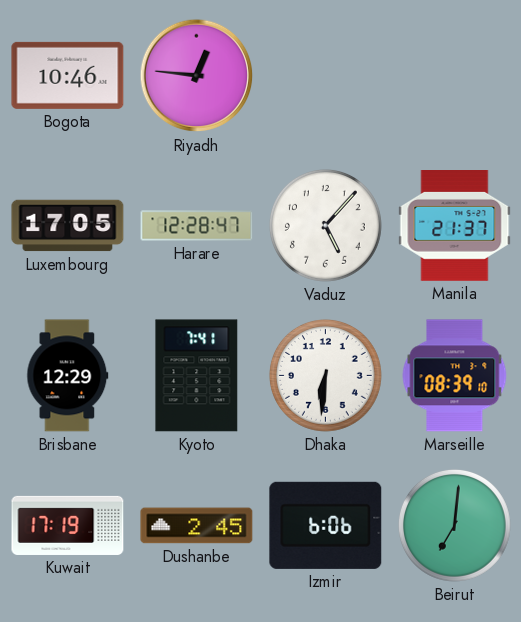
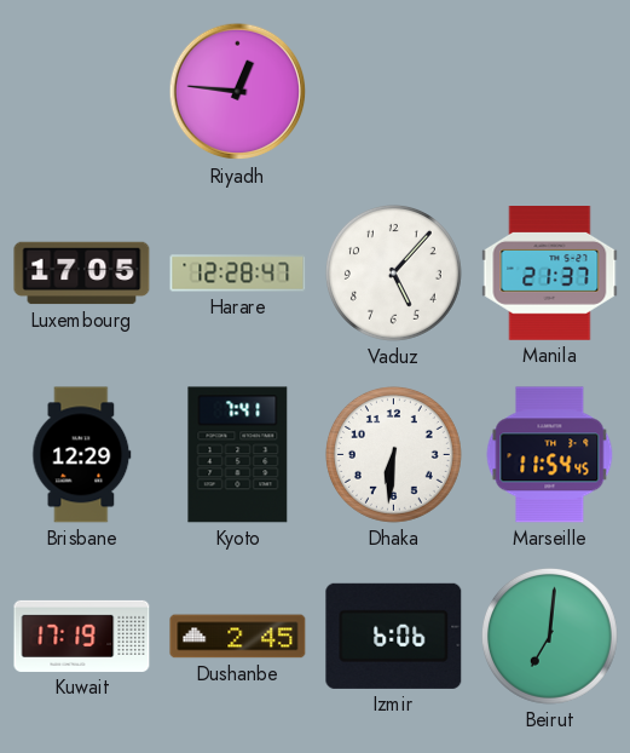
Bogota: 10:46 -> none
Marseille: 08:39 -> 11:54
